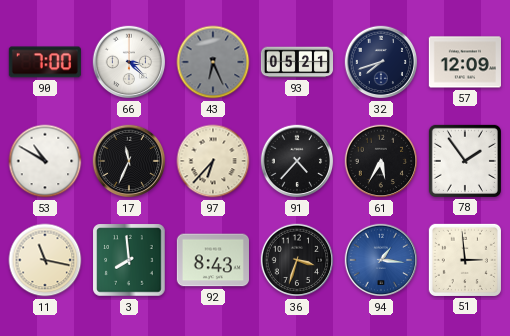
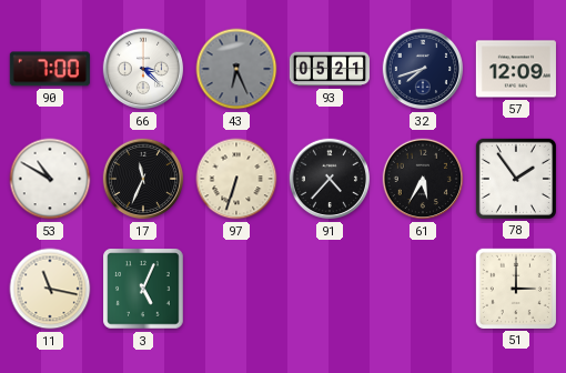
97: 6:37 -> 6:33
3: 7:59 -> 5:04
92: 8:43 -> none
36: 3:33 -> none
94: 1:16 -> none
51: 2:59 -> 3:00
